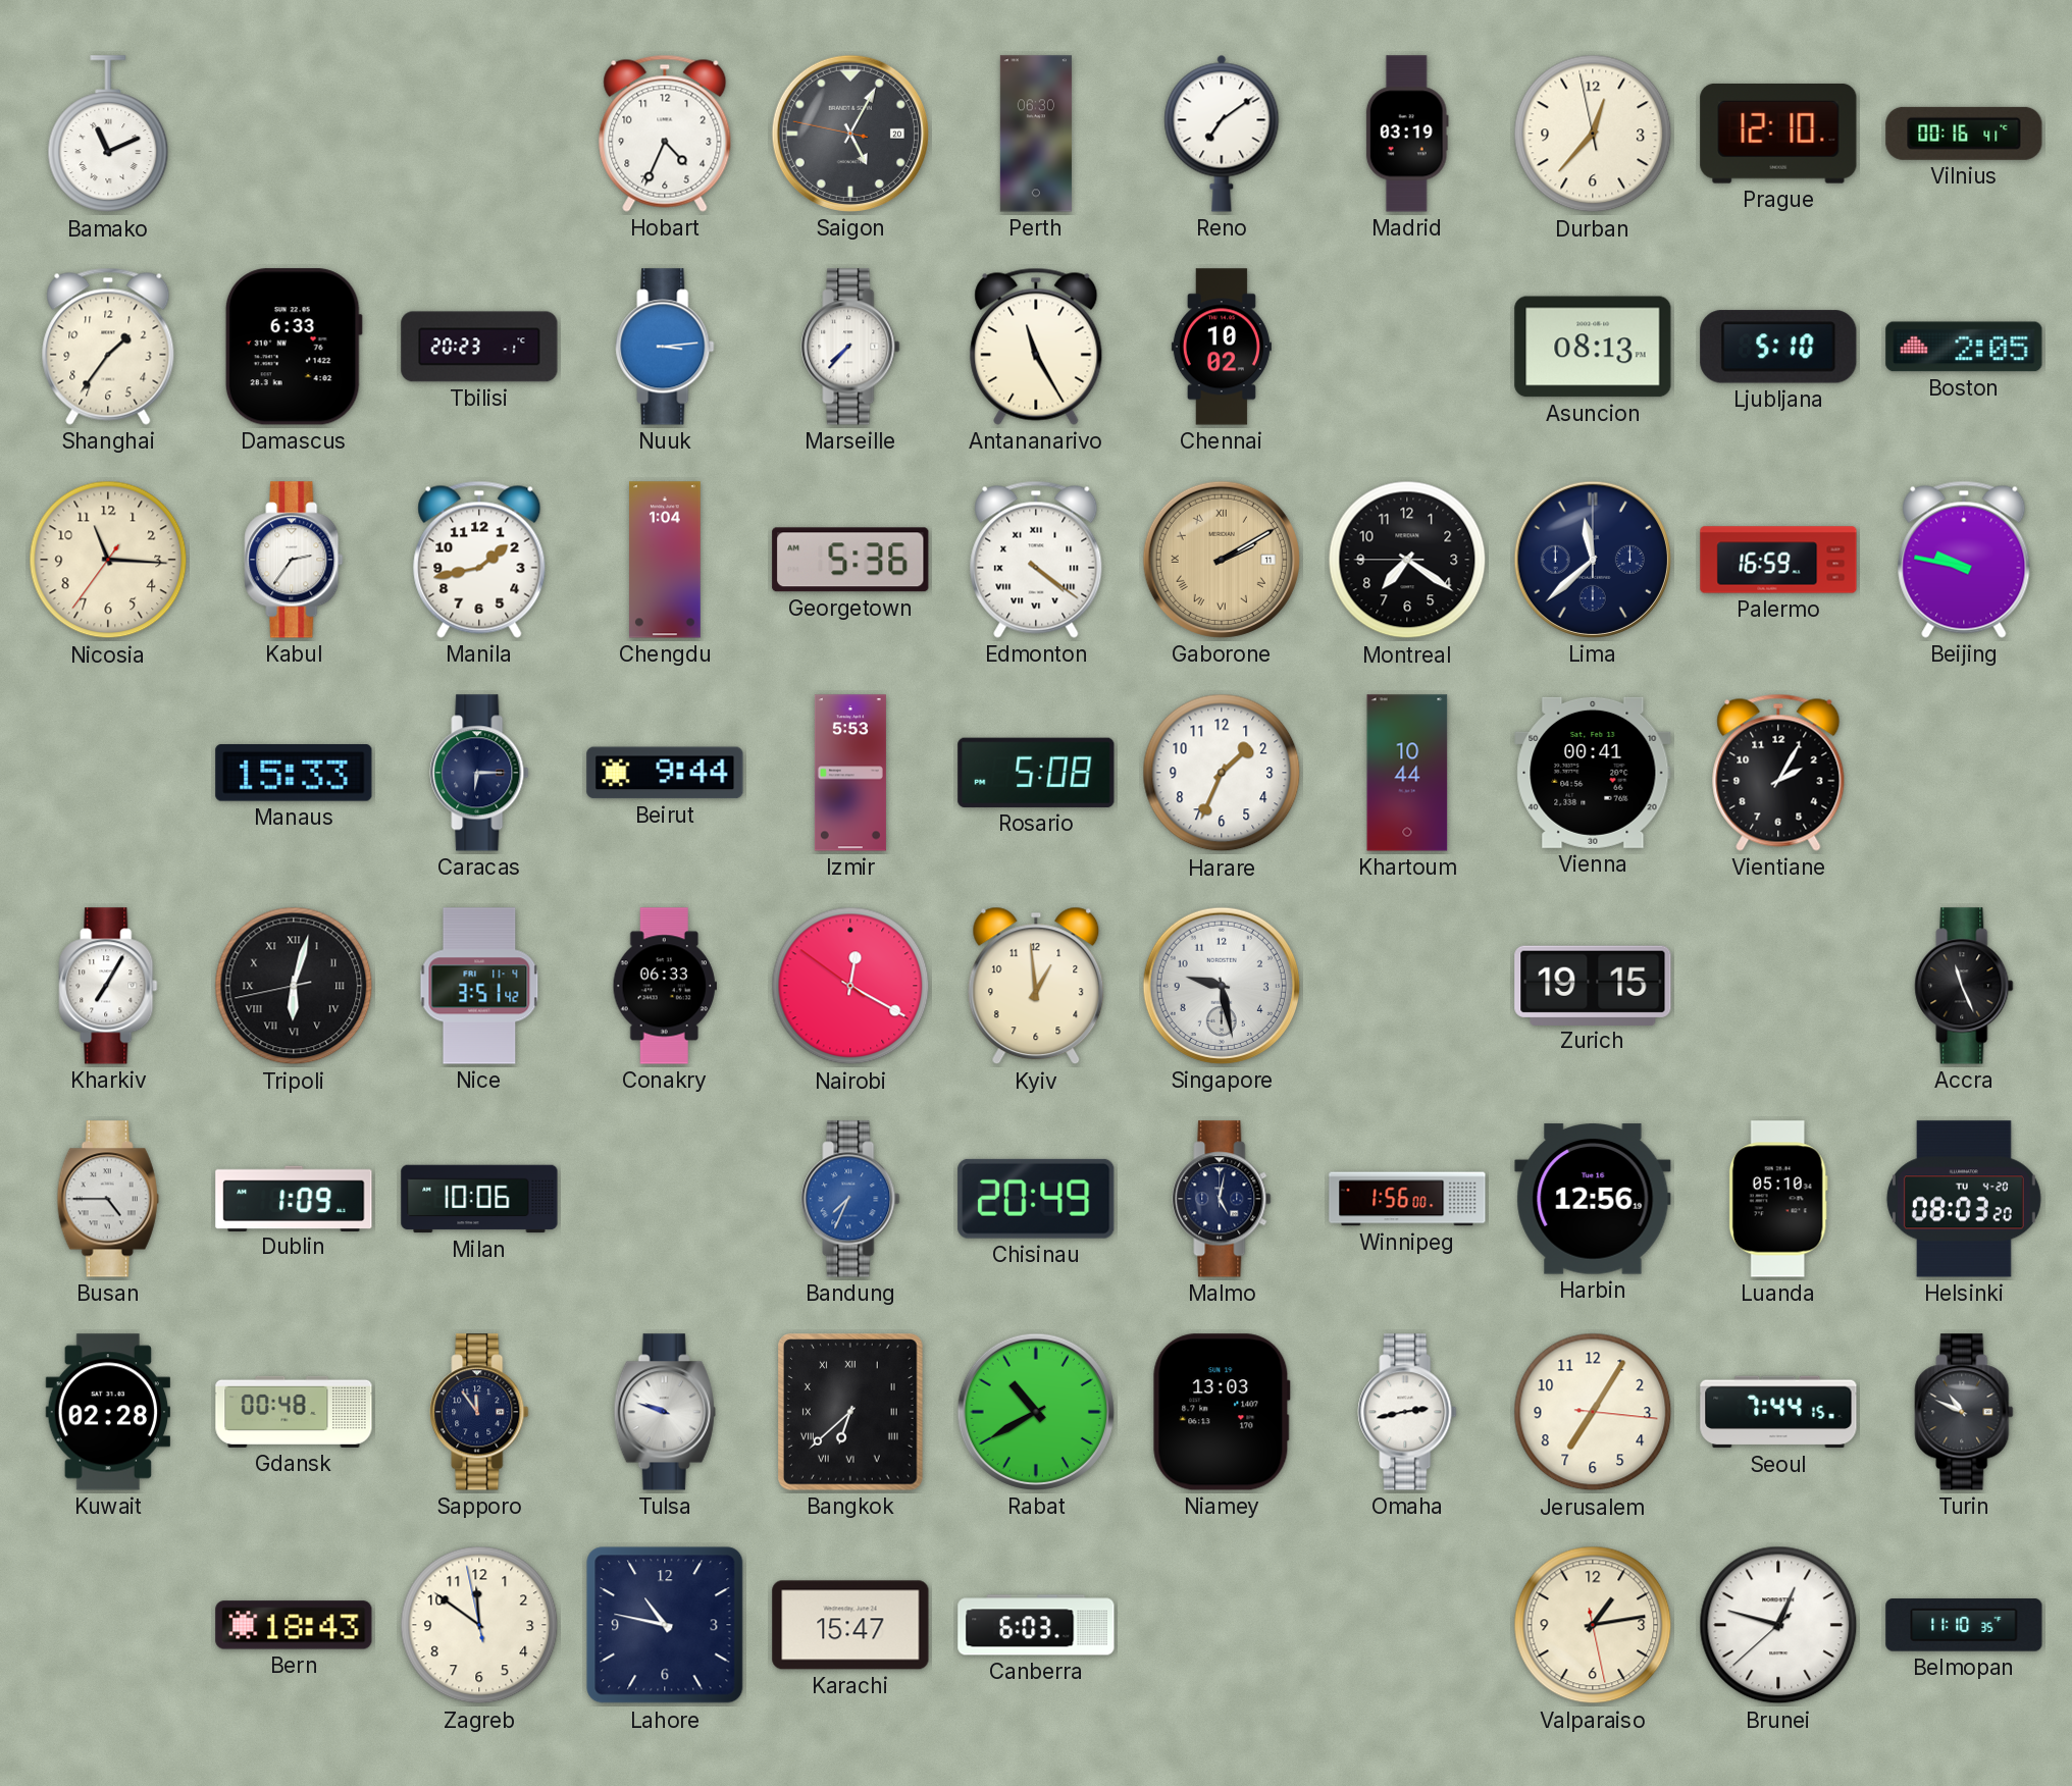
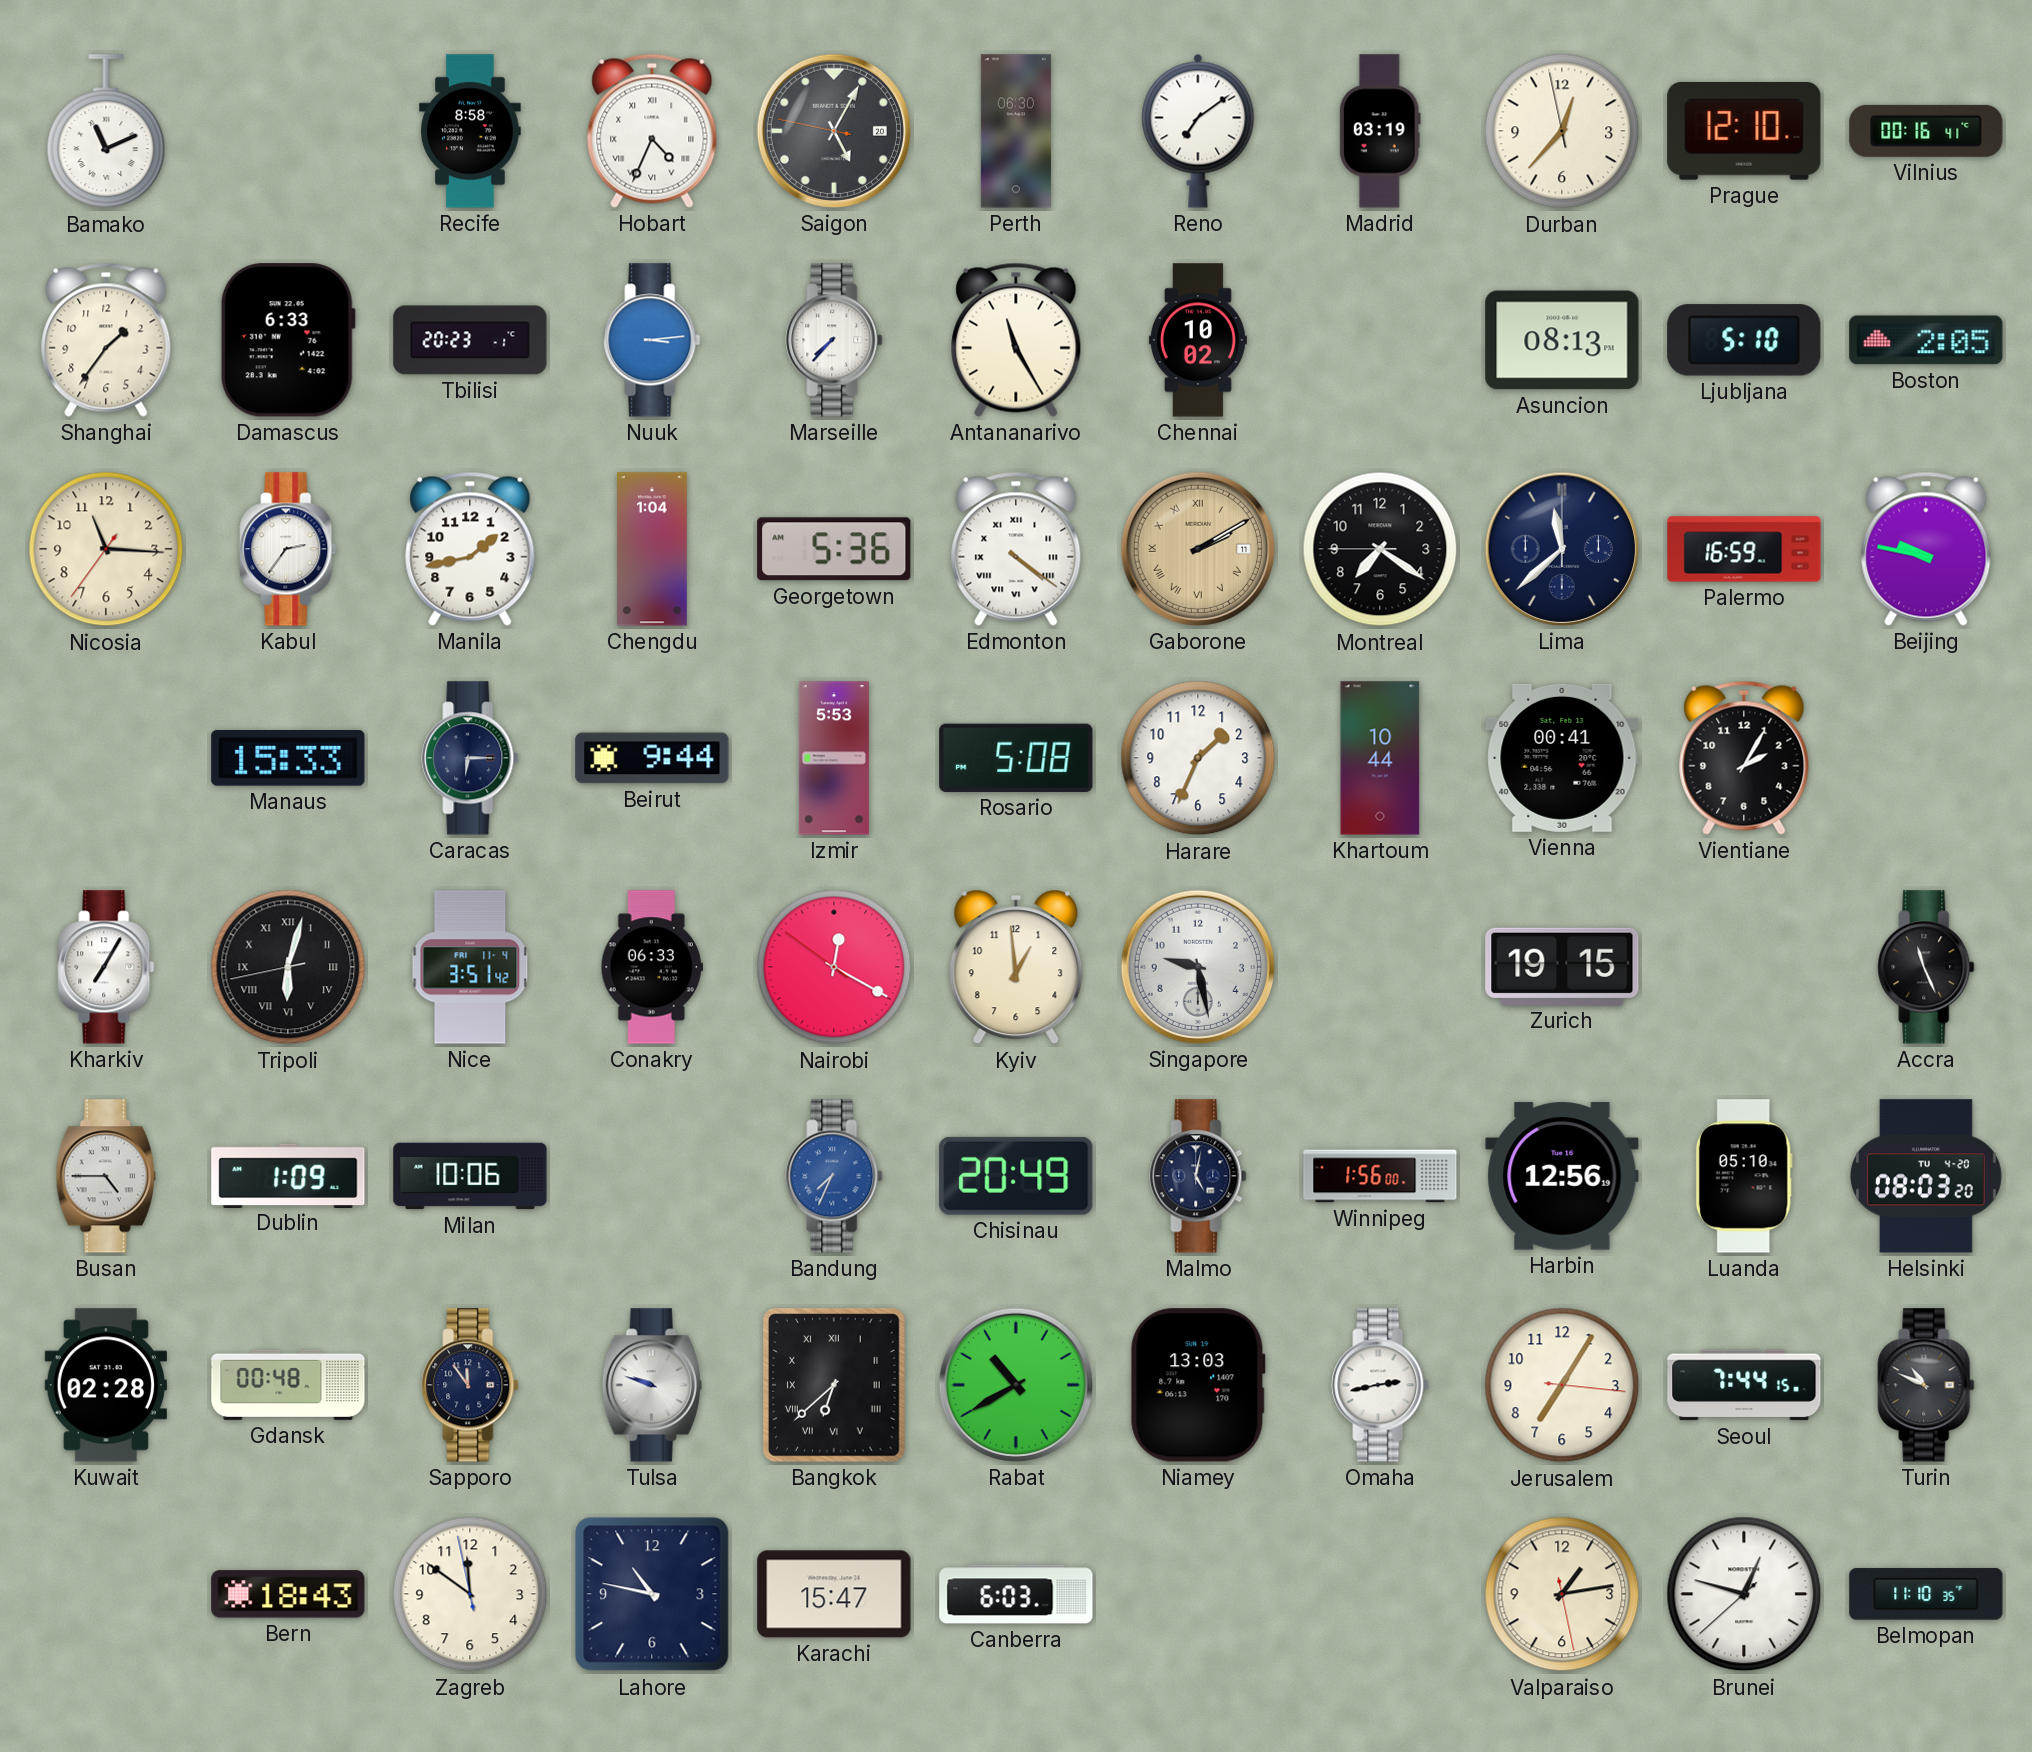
Recife: none -> 8:58
Hobart numerals: Arabic -> Roman
